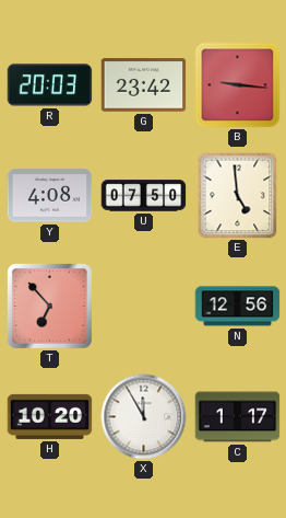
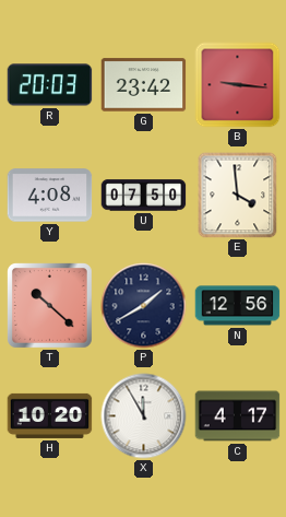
E: 4:59 -> 3:59
T: 6:53 -> 10:22
P: none -> 1:40
C: 1:17 -> 4:17
